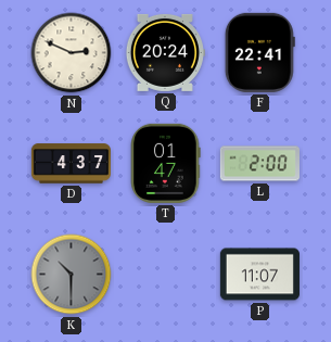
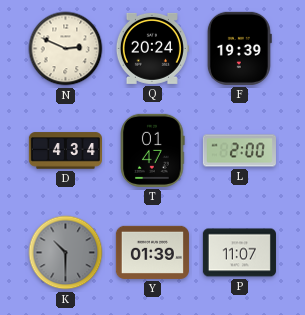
F: 22:41 -> 19:39
D: 4:37 -> 4:34
Y: none -> 01:39
